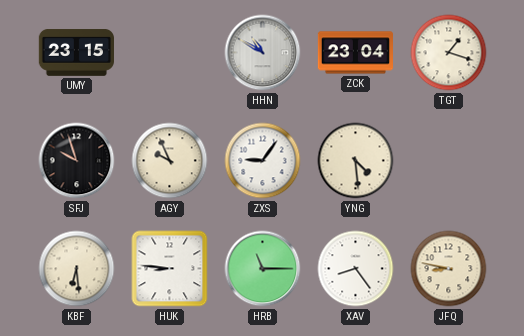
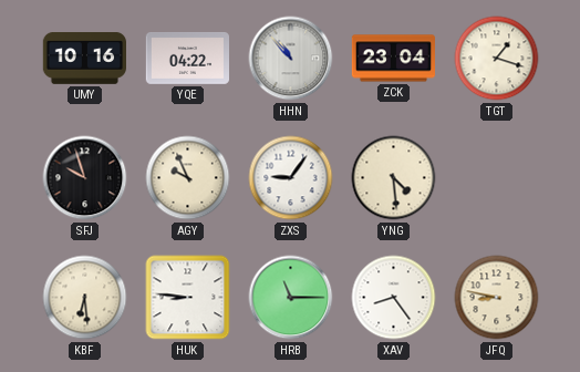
UMY: 23:15 -> 10:16
YQE: none -> 04:22
HHN: 10:50 -> 10:53
